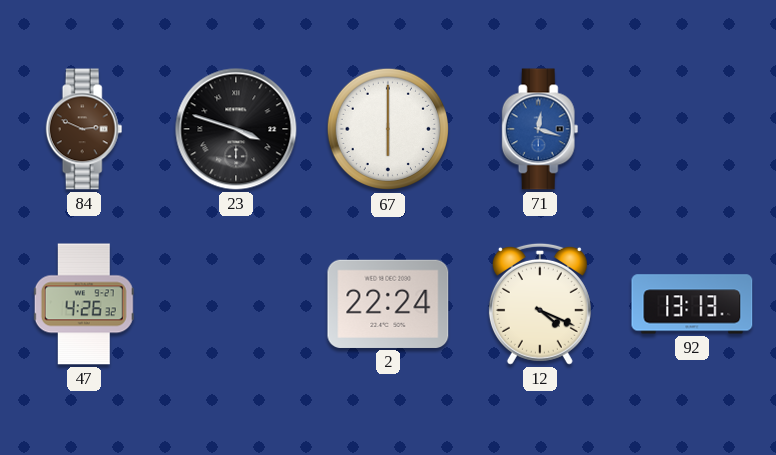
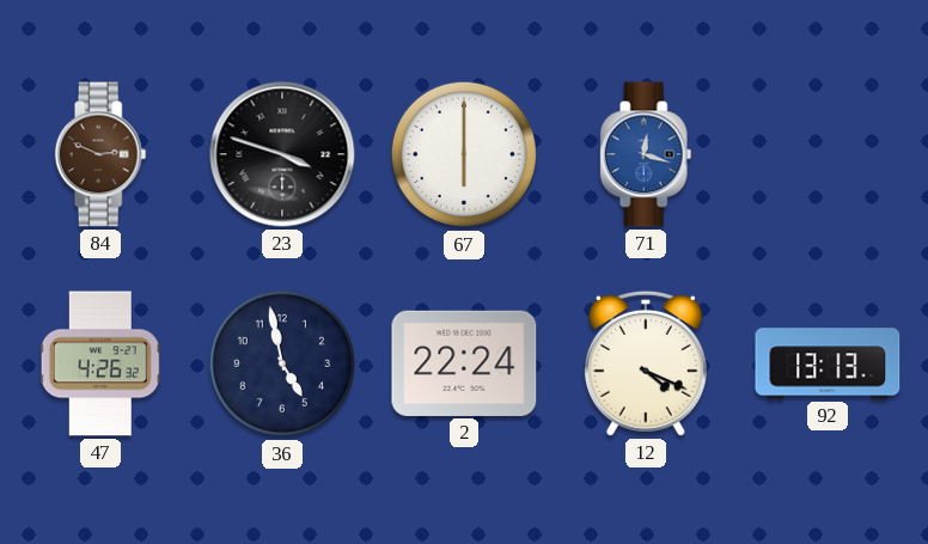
36: none -> 4:58
